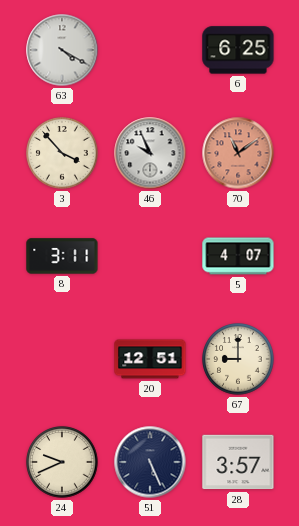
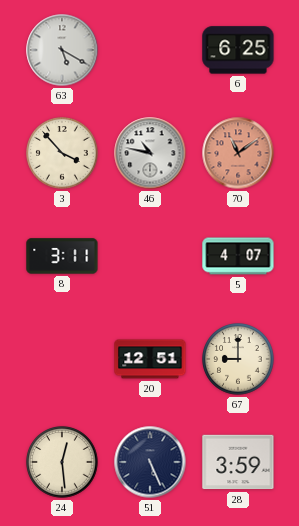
63: 4:20 -> 5:20
46: 9:56 -> 10:47
24: 9:41 -> 12:29
28: 3:57 -> 3:59
